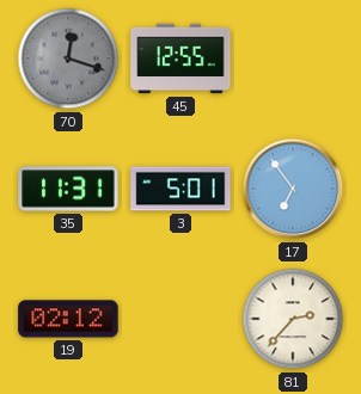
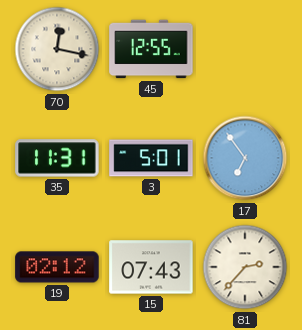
70: 12:18 -> 12:17
70 dial: grey -> cream
15: none -> 07:43
